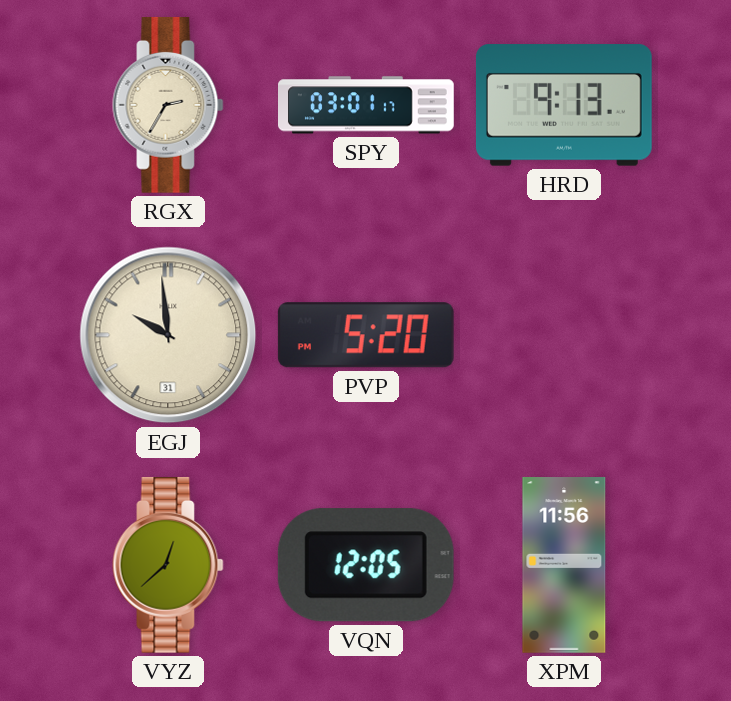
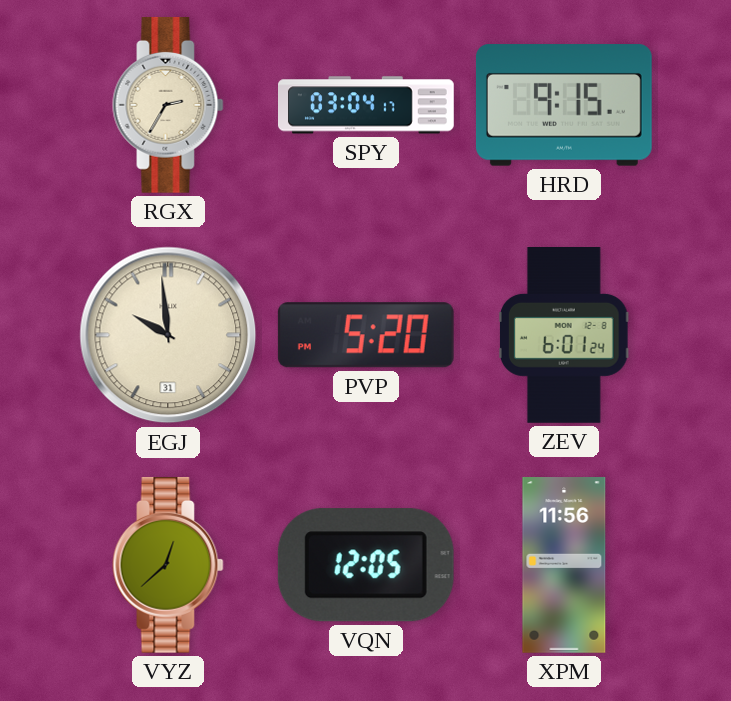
SPY: 03:01 -> 03:04
HRD: 9:13 -> 9:15
ZEV: none -> 6:01
